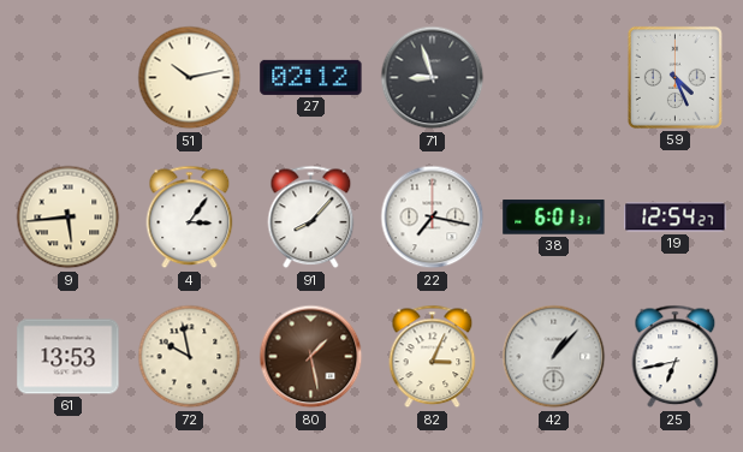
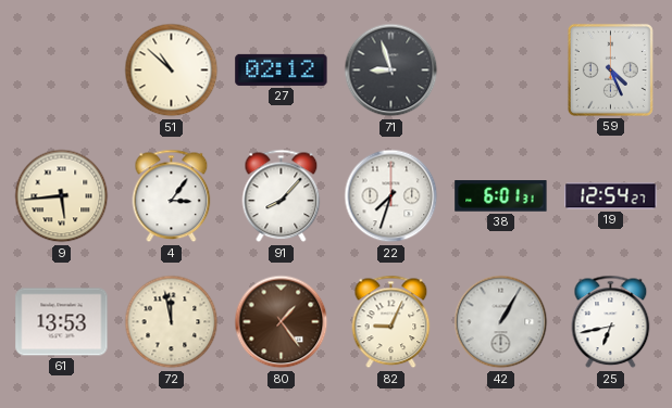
51: 10:13 -> 10:52
22: 7:17 -> 7:33
72: 9:58 -> 11:58
80: 1:28 -> 1:24
82: 3:04 -> 9:04
42: 1:07 -> 1:05
